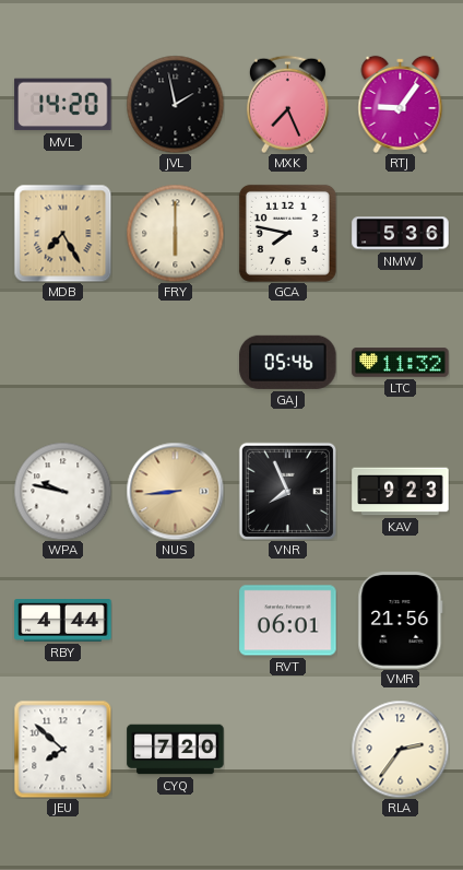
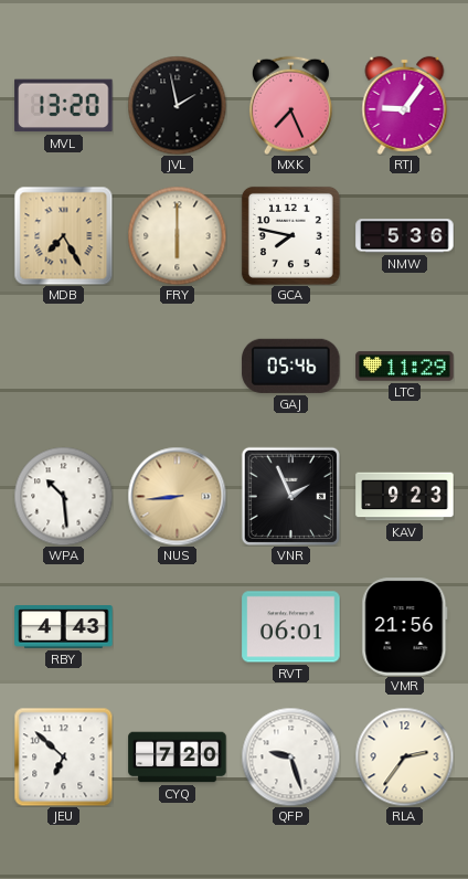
MVL: 14:20 -> 13:20
LTC: 11:32 -> 11:29
WPA: 9:47 -> 10:29
VNR: 7:56 -> 1:56
RBY: 4:44 -> 4:43
JEU: 7:52 -> 6:52
QFP: none -> 9:27
